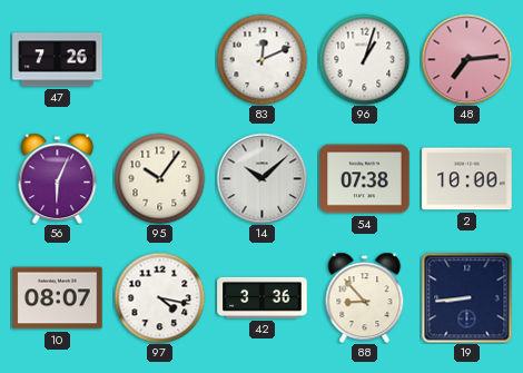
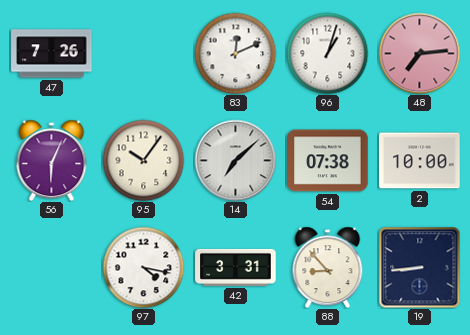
14: 10:08 -> 7:08
10: 08:07 -> none
42: 3:36 -> 3:31
